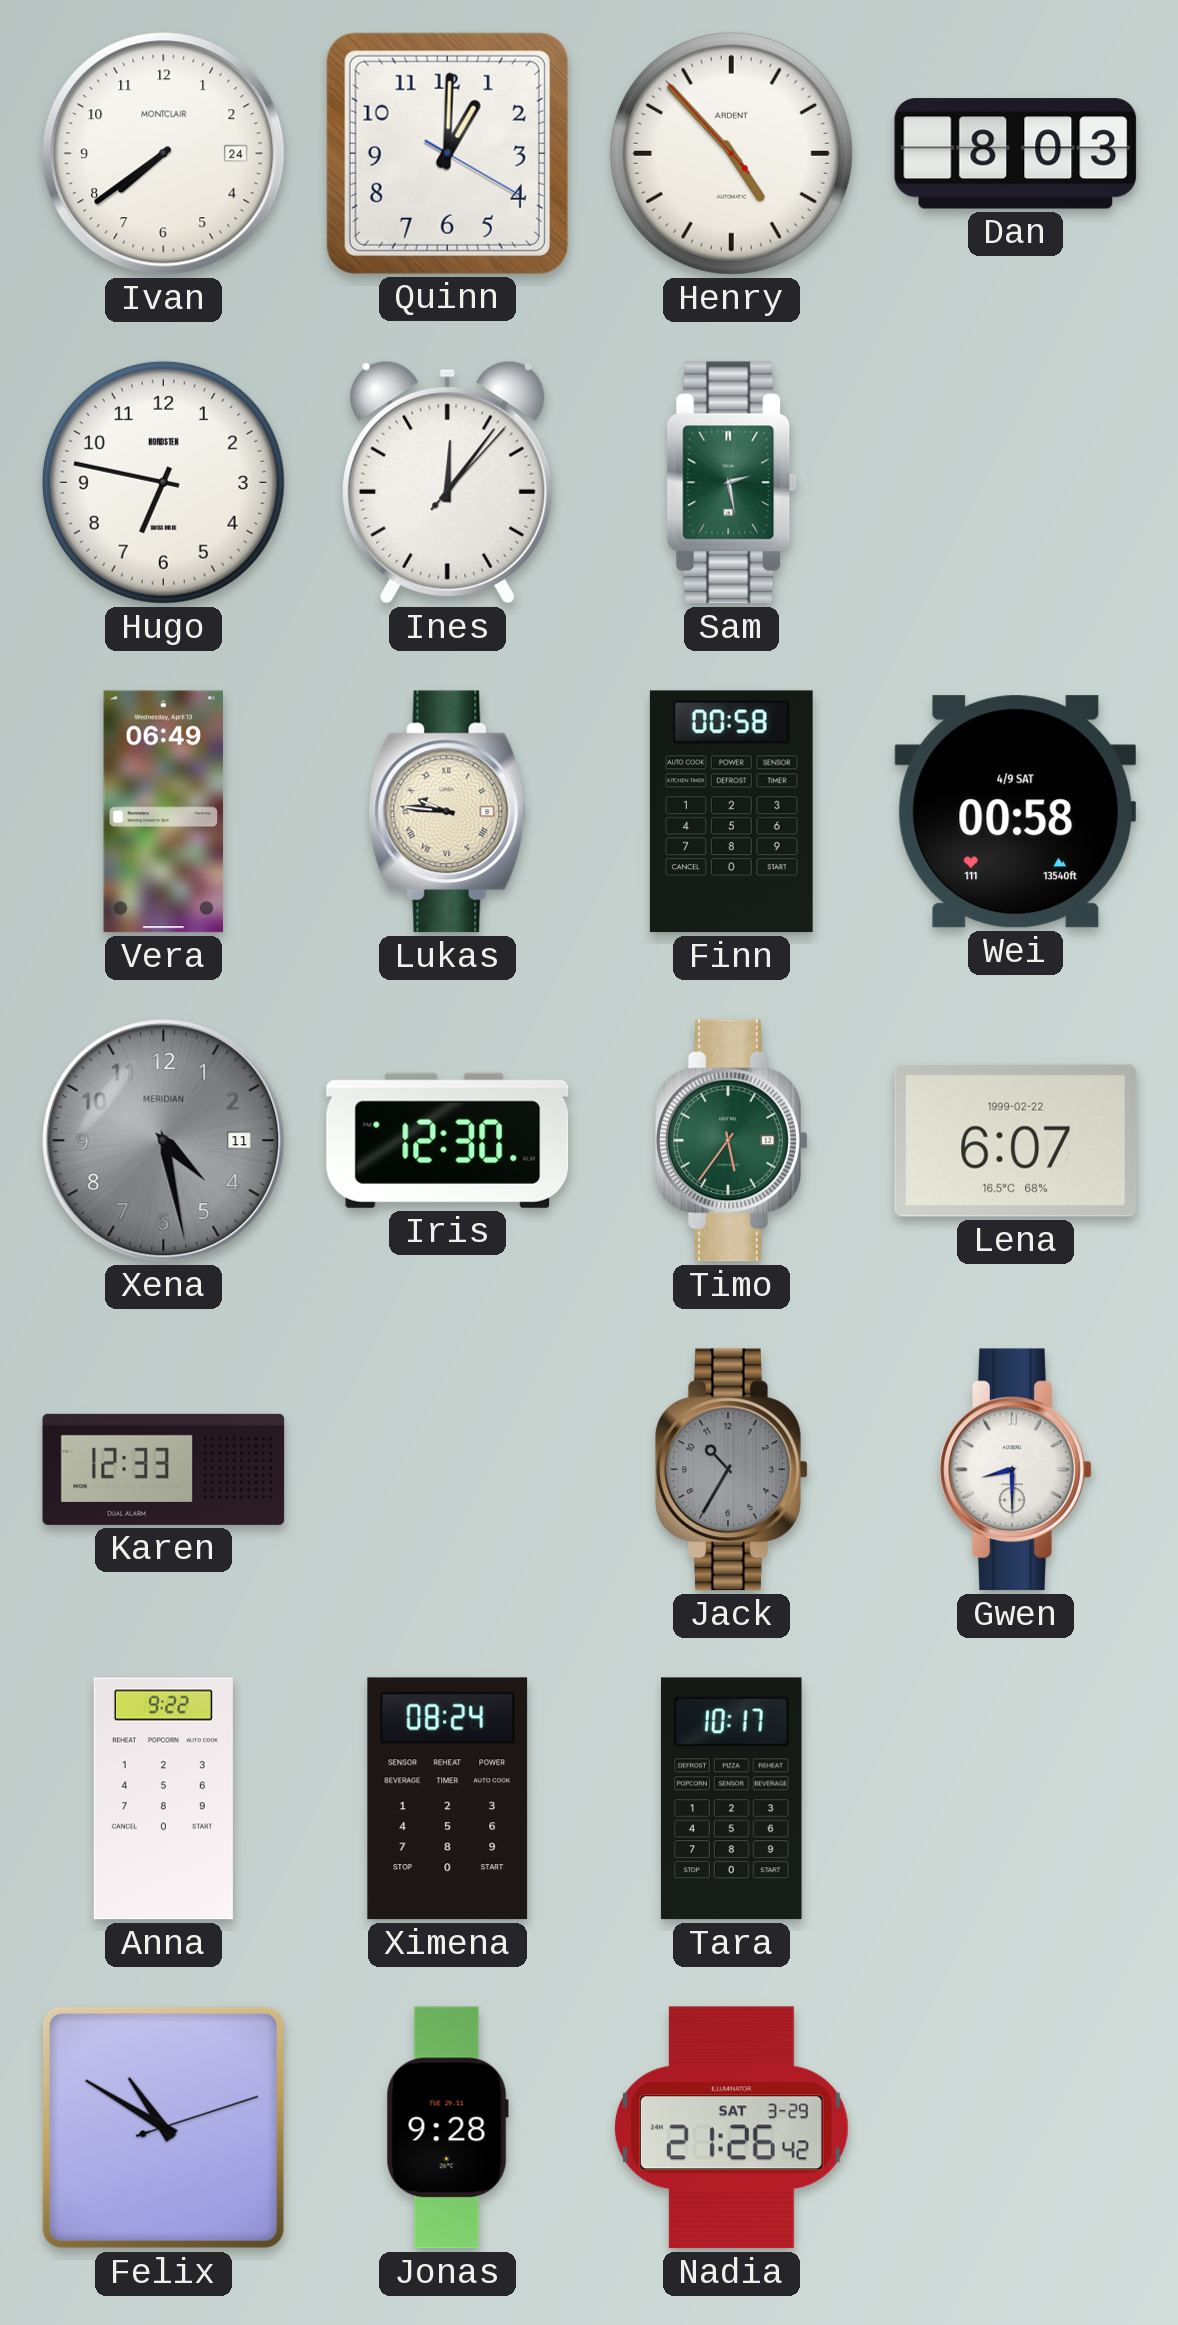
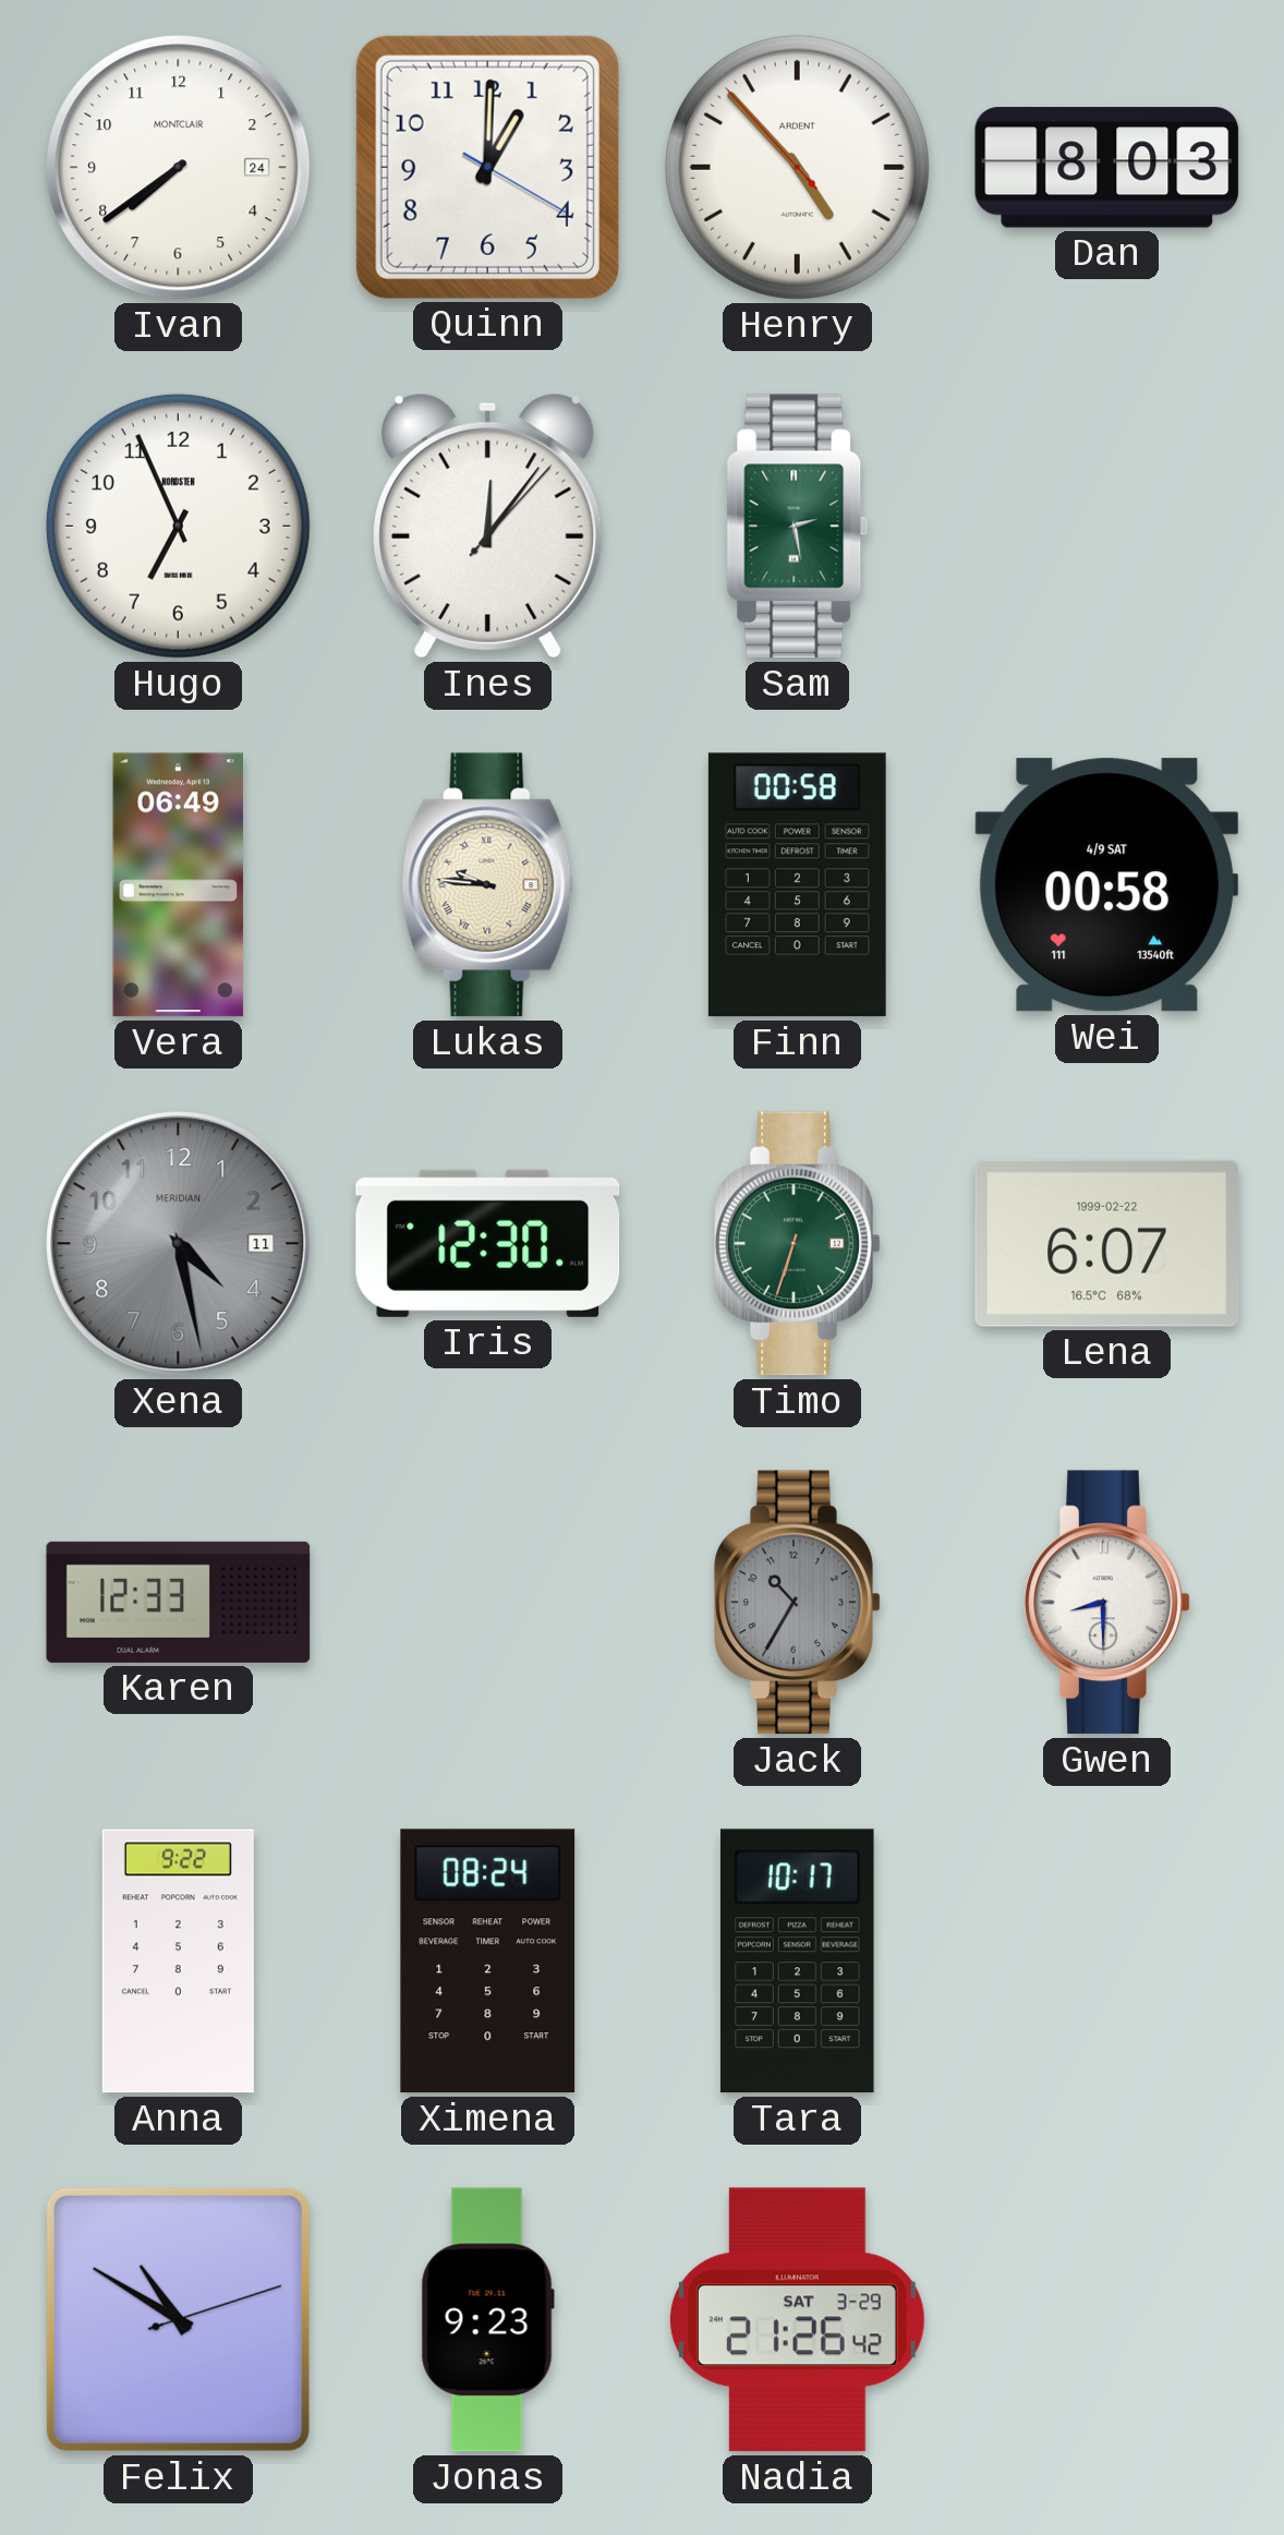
Hugo: 6:47 -> 6:56
Timo: 5:36 -> 6:33
Jonas: 9:28 -> 9:23
